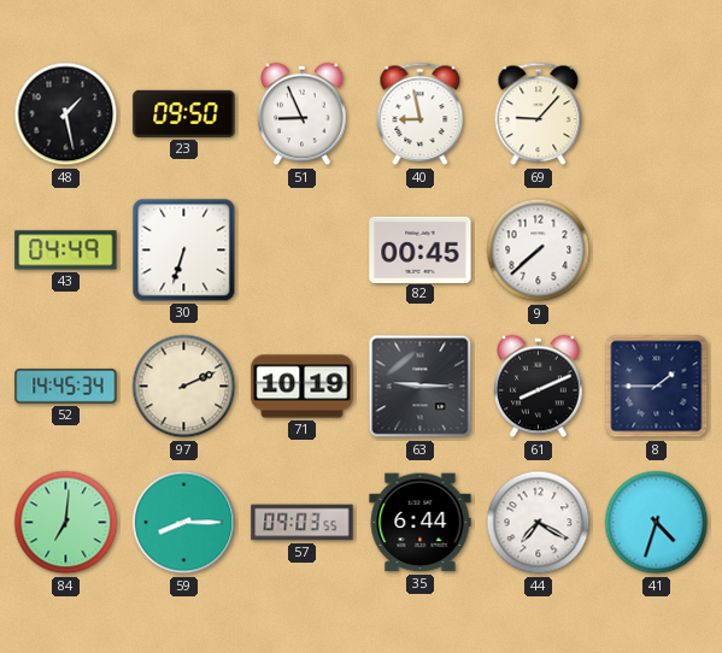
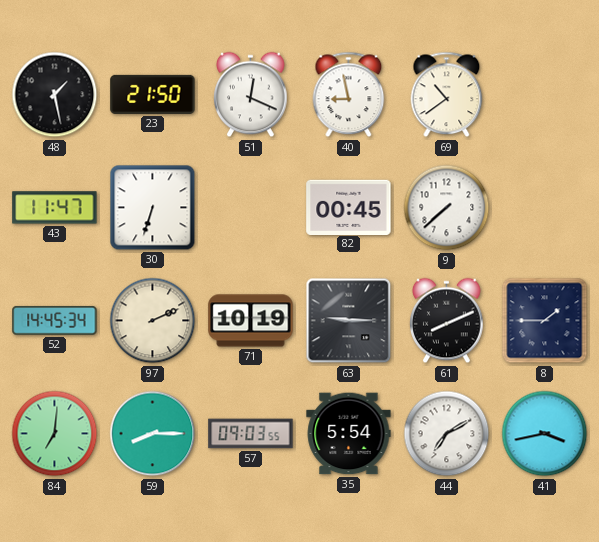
23: 09:50 -> 21:50
51: 8:56 -> 12:19
69: 9:07 -> 10:39
43: 04:49 -> 11:47
35: 6:44 -> 5:54
44: 7:20 -> 7:10
41: 4:33 -> 3:43
